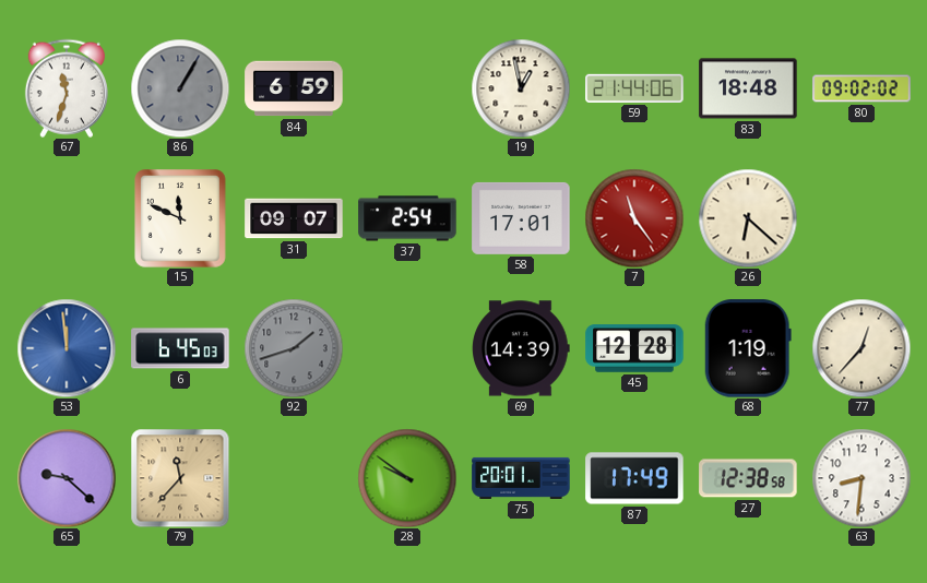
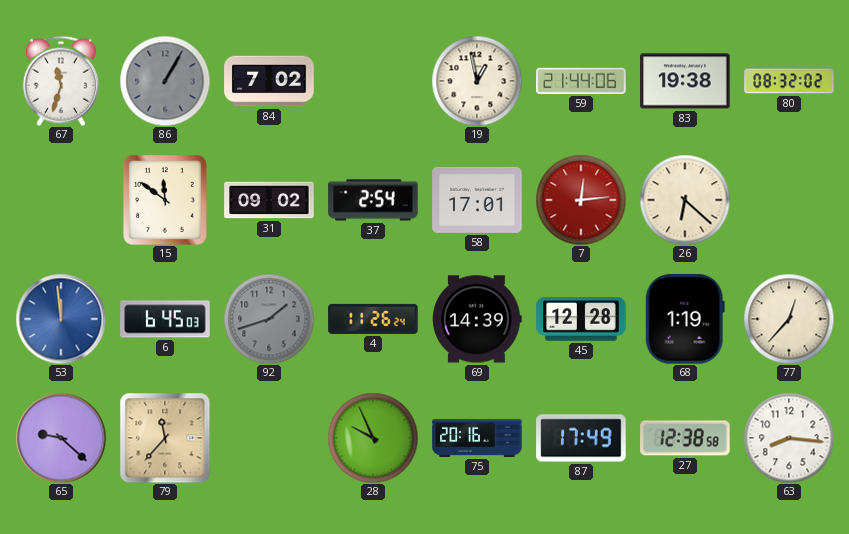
84: 6:59 -> 7:02
83: 18:48 -> 19:38
80: 09:02 -> 08:32
15: 11:49 -> 11:51
31: 09:07 -> 09:02
7: 11:24 -> 12:14
4: none -> 11:26
28: 9:51 -> 9:56
75: 20:01 -> 20:16
63: 8:31 -> 8:16
